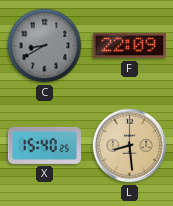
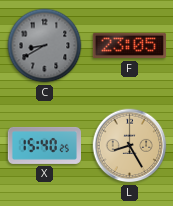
F: 22:09 -> 23:05
L: 8:29 -> 8:25
